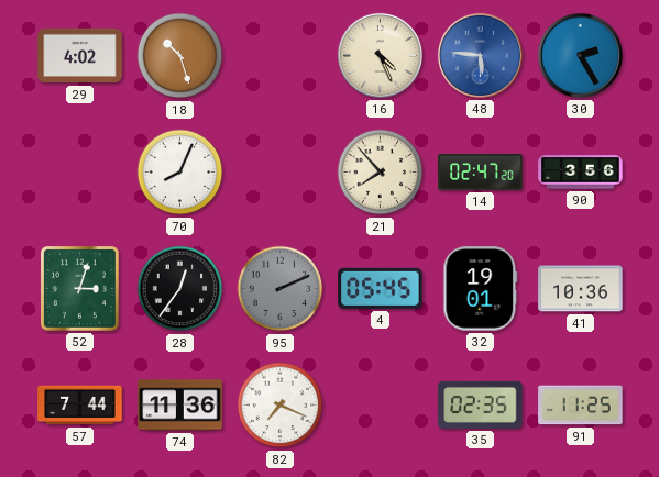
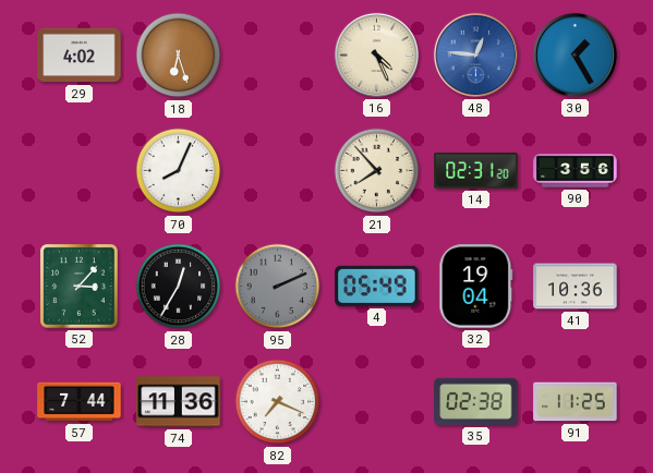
18: 10:27 -> 6:27
48: 5:46 -> 12:46
30: 2:25 -> 1:25
14: 02:47 -> 02:31
52: 3:03 -> 3:07
28: 12:36 -> 12:35
4: 05:45 -> 05:49
32: 19:01 -> 19:04
35: 02:35 -> 02:38
